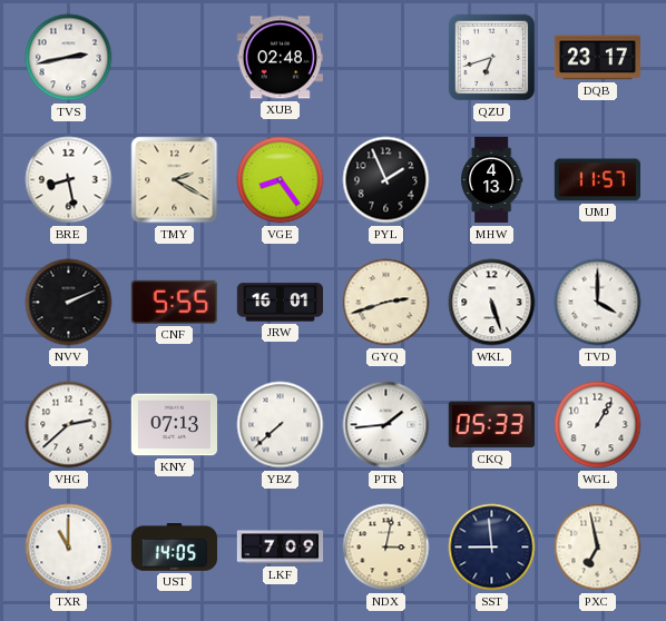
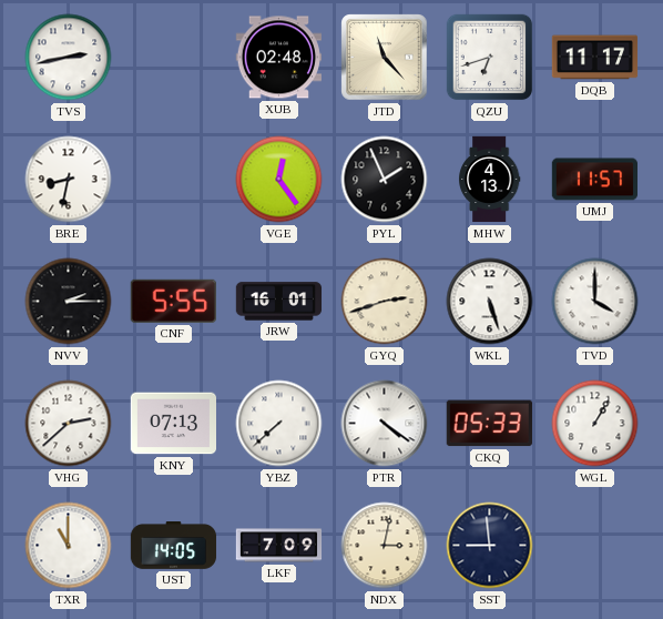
JTD: none -> 11:23
DQB: 23:17 -> 11:17
BRE: 8:28 -> 8:32
TMY: 2:20 -> none
VGE: 8:24 -> 12:24
NVV: 2:11 -> 2:15
PTR: 1:44 -> 4:21
PXC: 6:58 -> none
